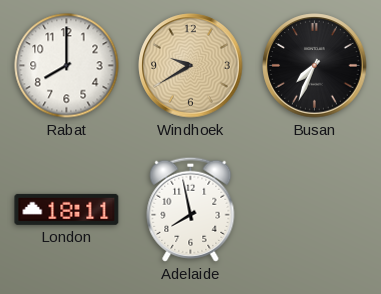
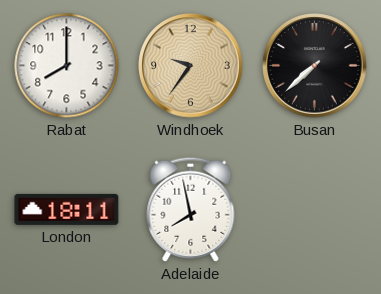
Windhoek: 9:40 -> 9:36
Busan: 7:34 -> 7:38
